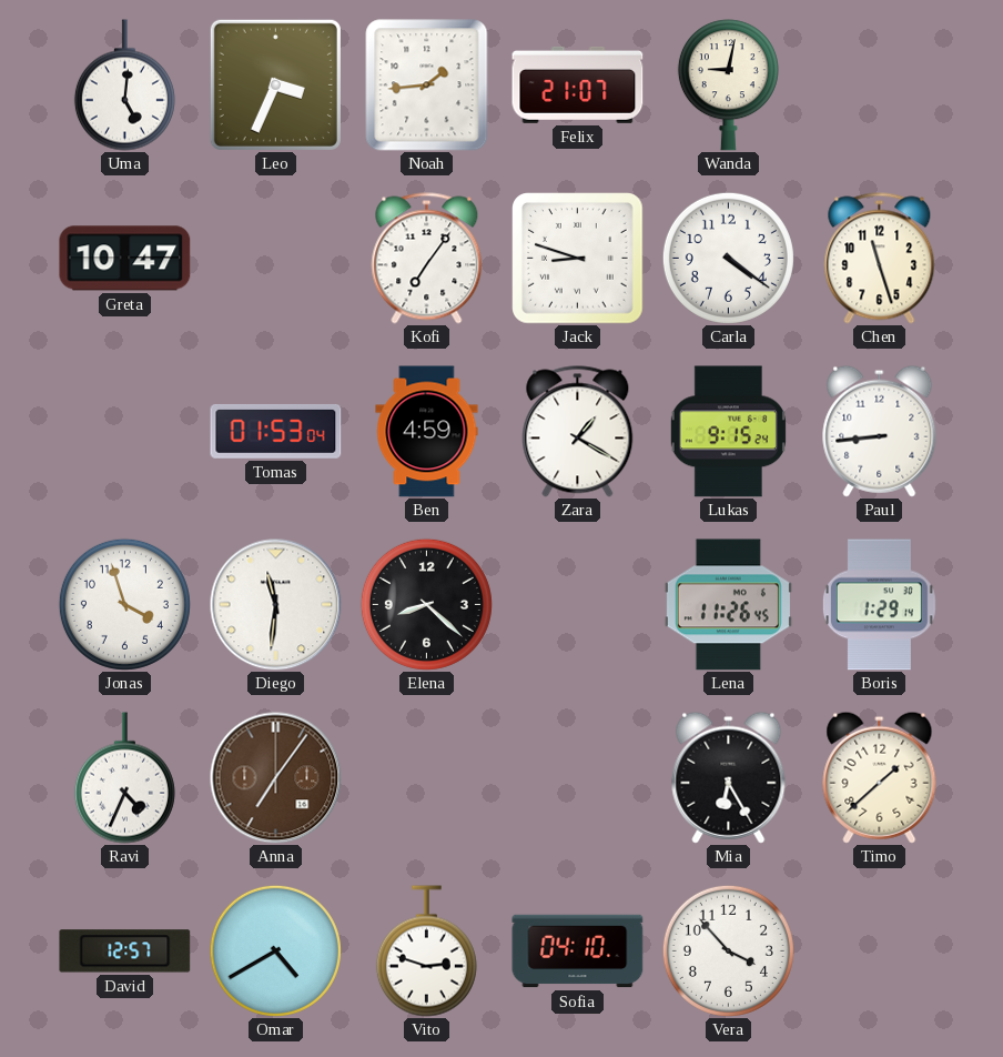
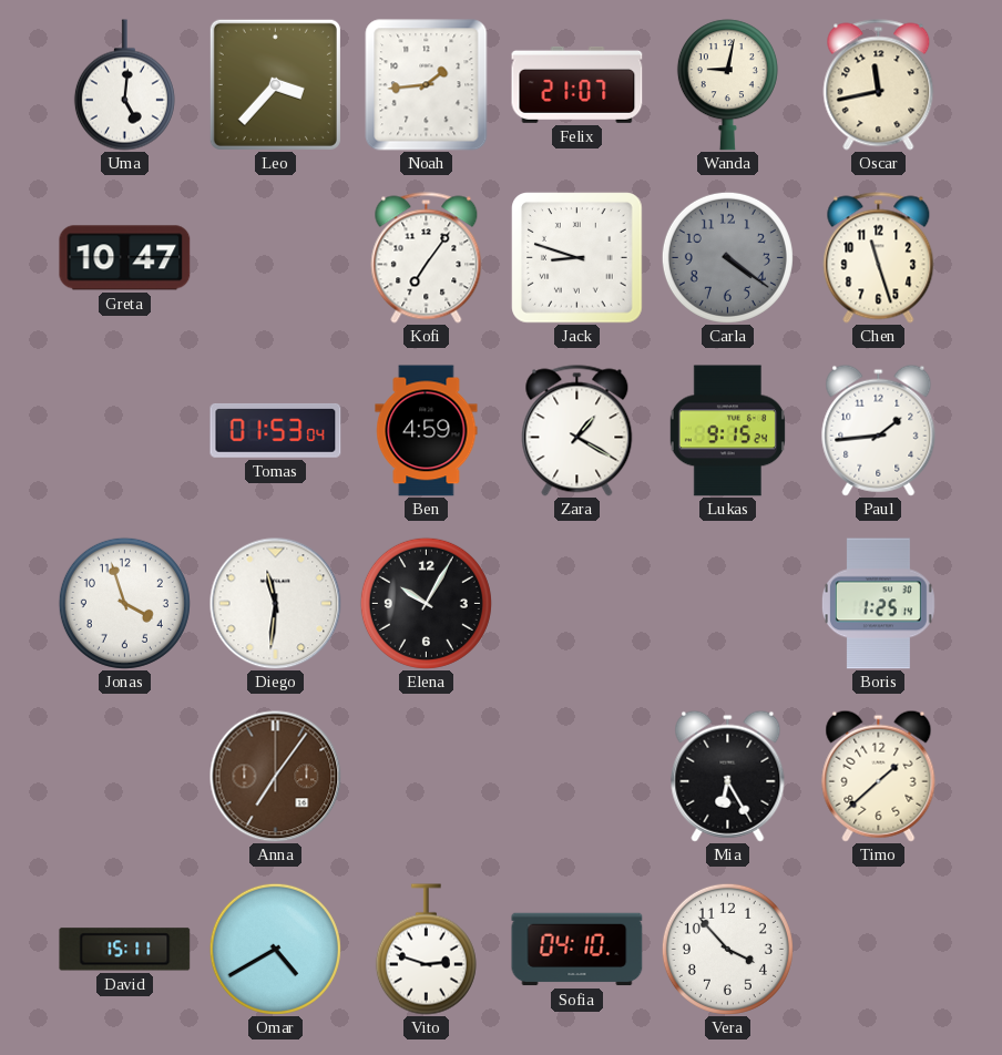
Leo: 3:34 -> 3:37
Oscar: none -> 11:43
Carla dial: white -> grey
Paul: 8:44 -> 1:44
Elena: 8:22 -> 10:05
Lena: 11:26 -> none
Boris: 1:29 -> 1:25
Ravi: 4:34 -> none
David: 12:57 -> 15:11
